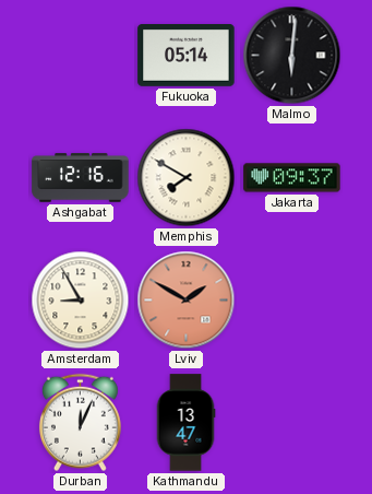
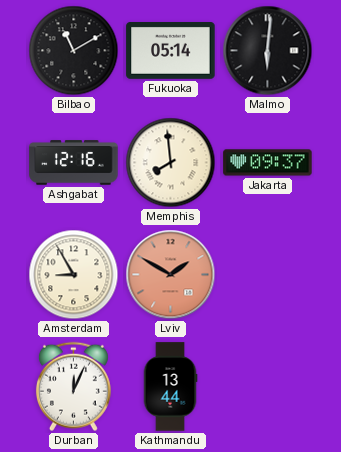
Bilbao: none -> 11:10
Memphis: 7:50 -> 7:59
Kathmandu: 13:47 -> 13:44
